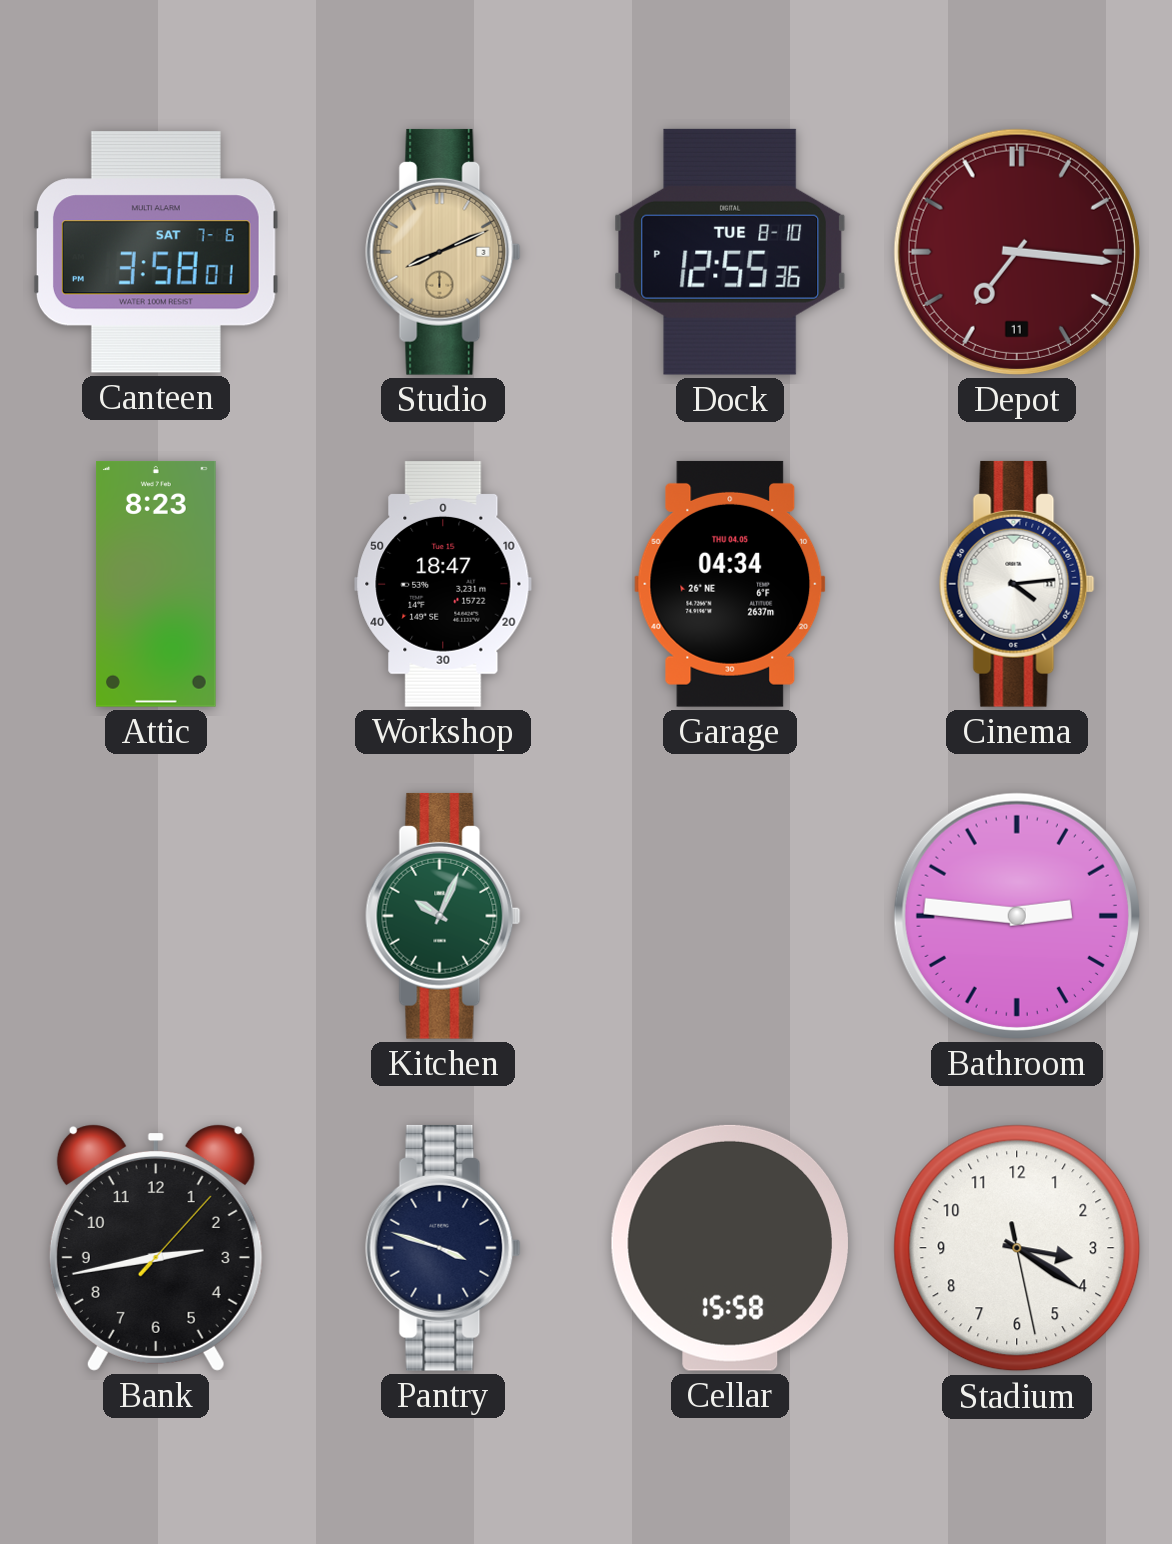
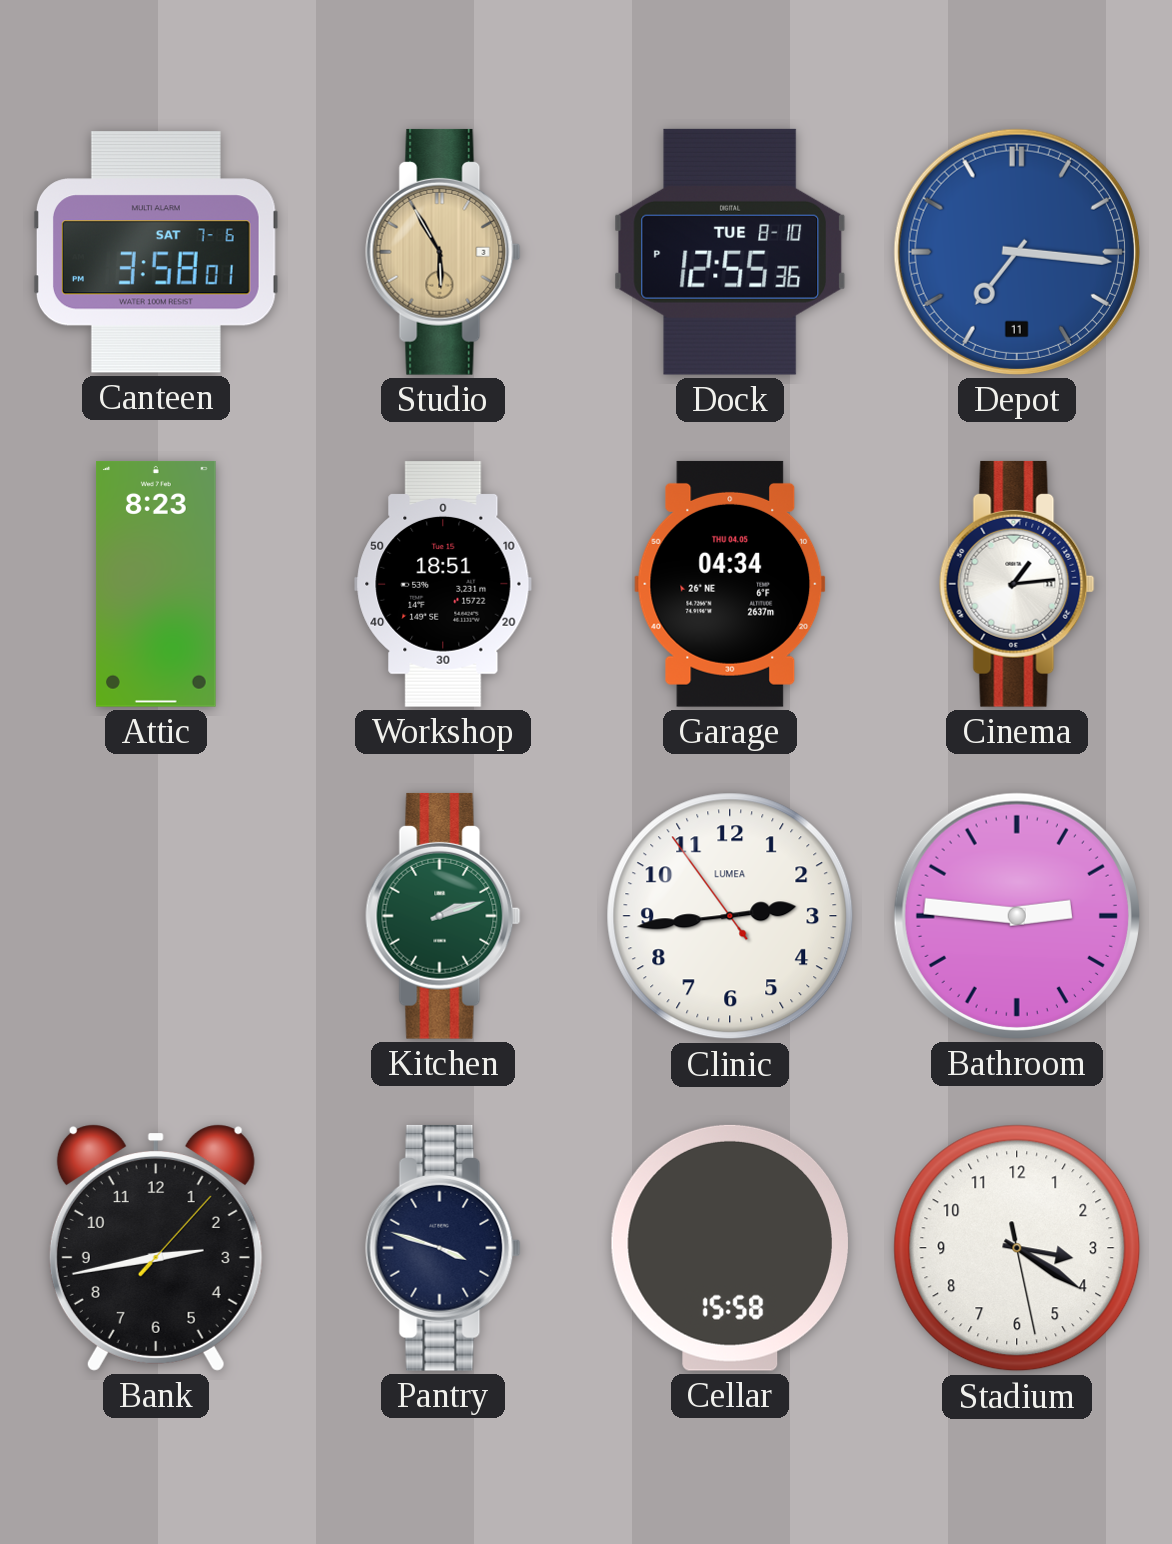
Studio: 8:11 -> 5:55
Depot dial: burgundy -> blue
Workshop: 18:47 -> 18:51
Cinema: 4:14 -> 1:14
Kitchen: 10:04 -> 2:12
Clinic: none -> 2:43
